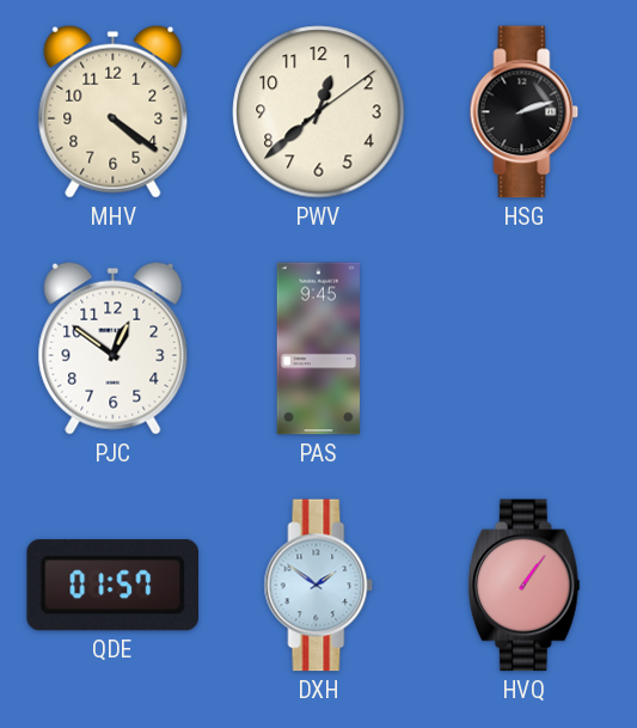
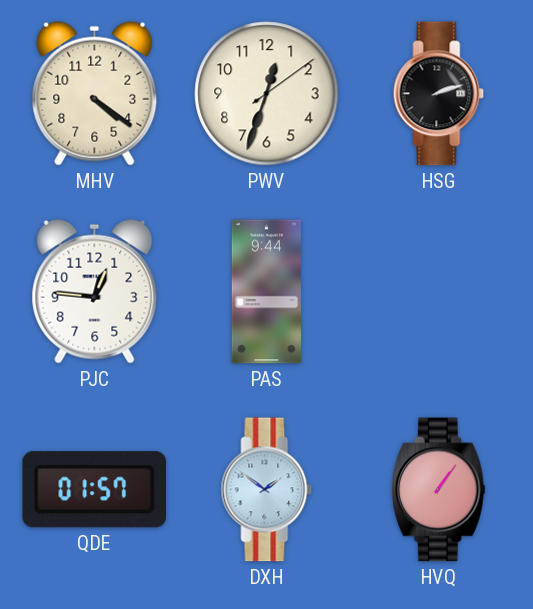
PWV: 12:38 -> 12:33
PJC: 12:51 -> 12:46
PAS: 9:45 -> 9:44
